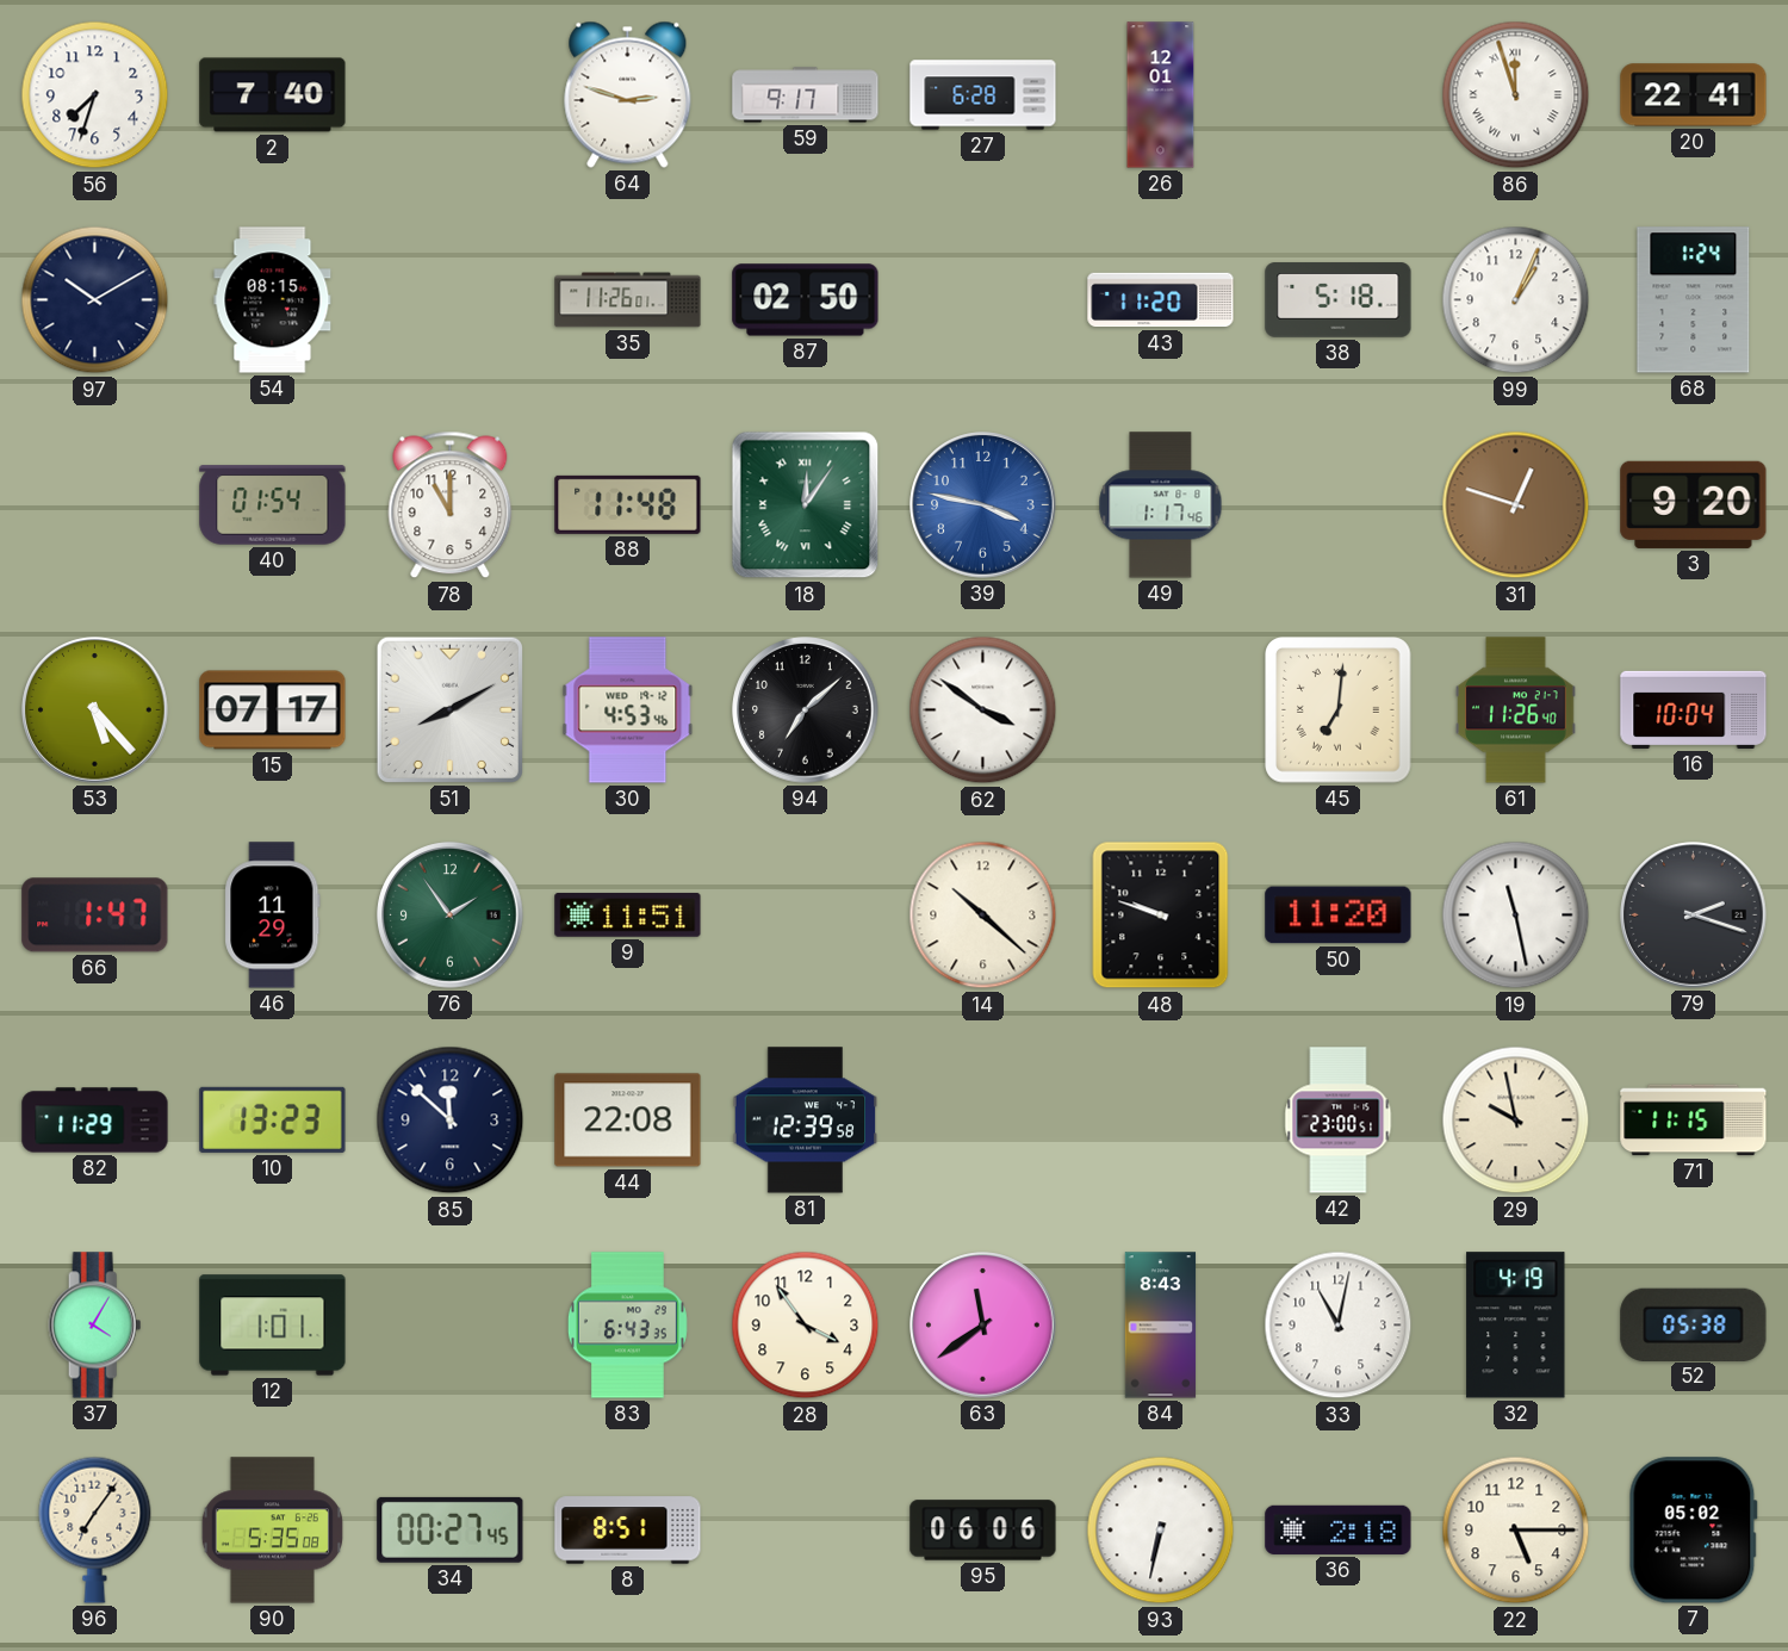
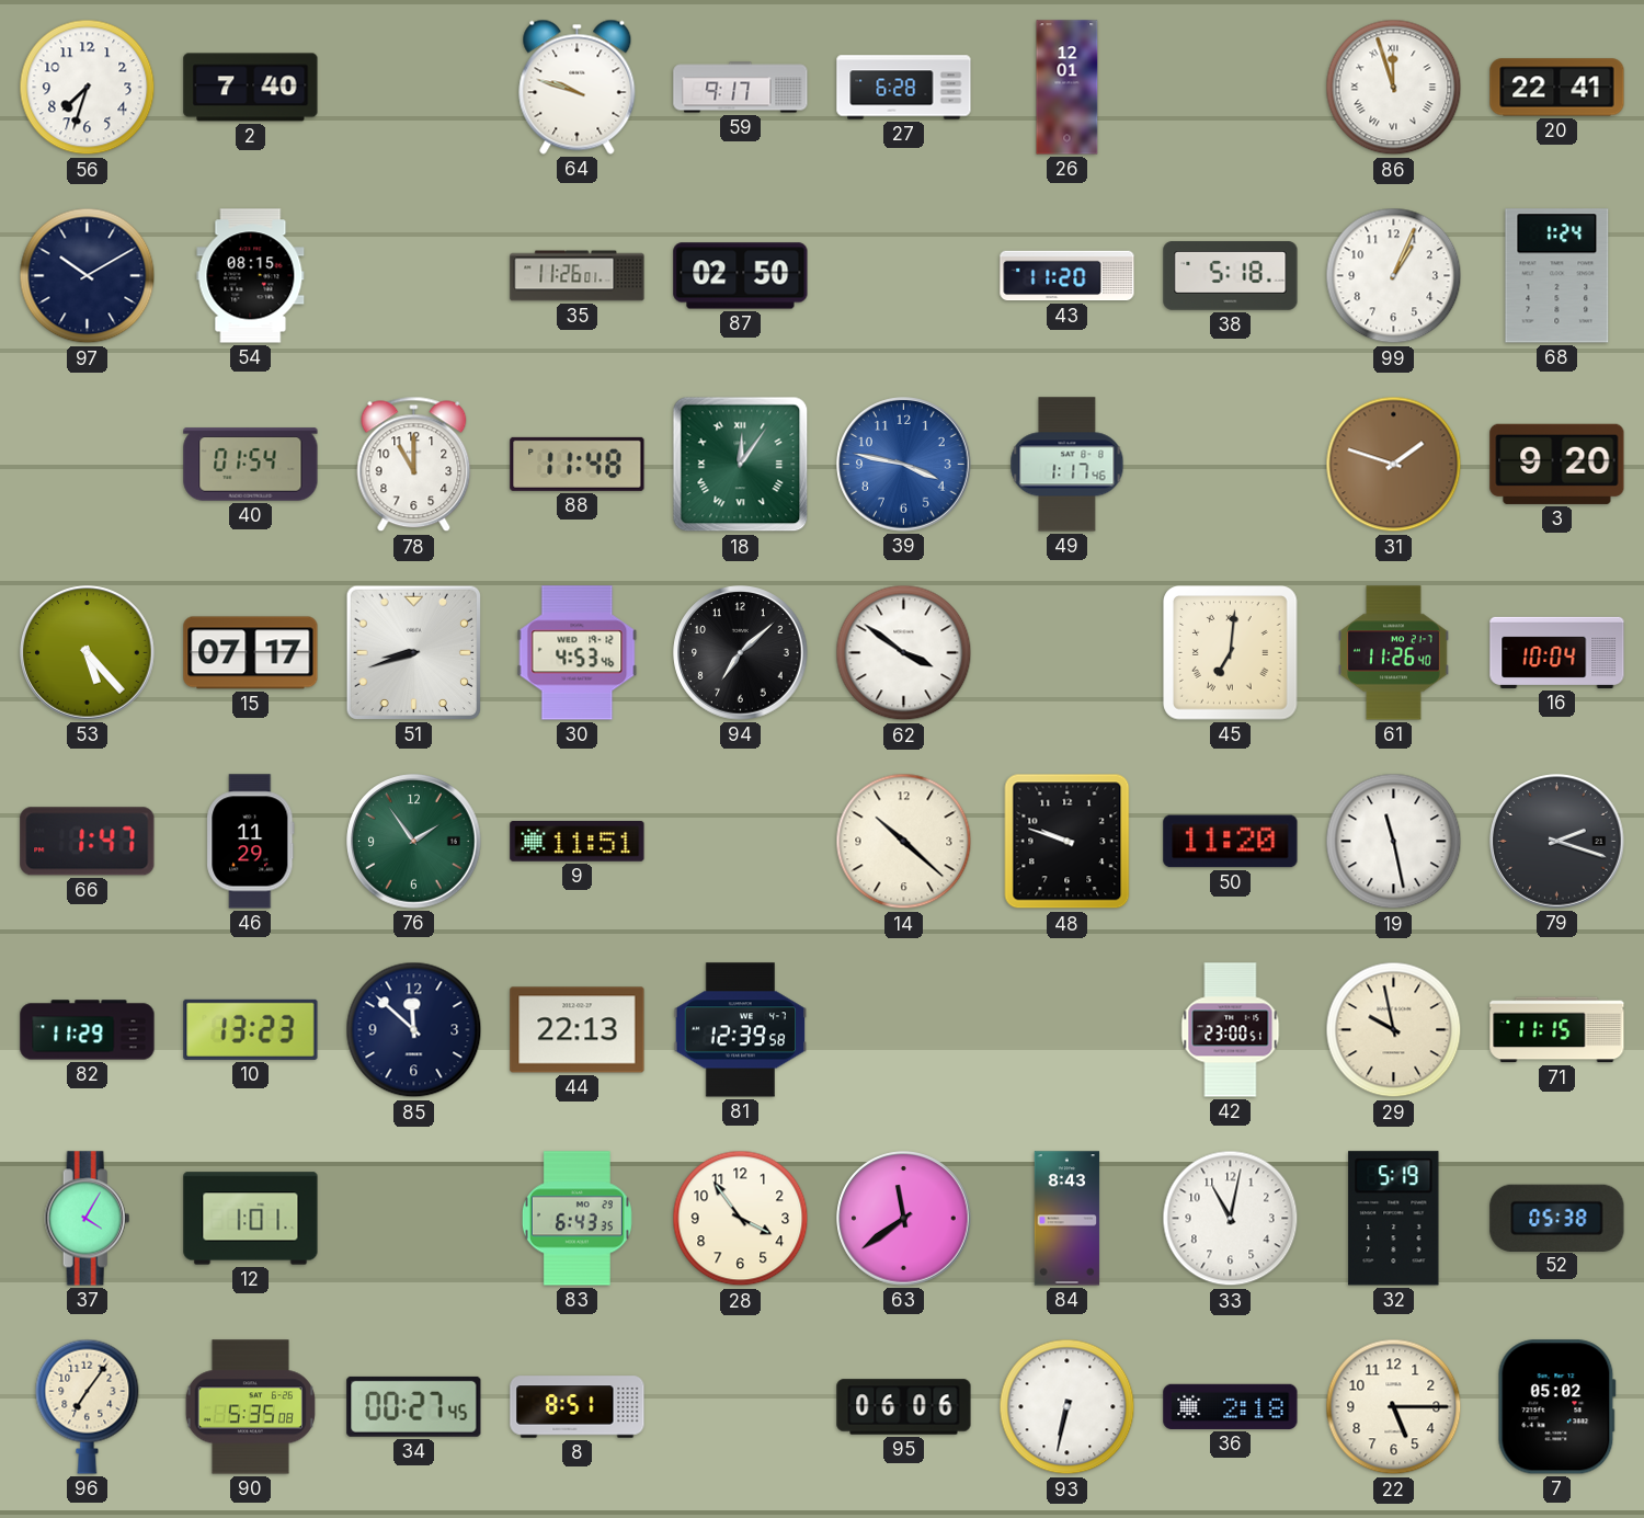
64: 2:48 -> 9:48
31: 12:48 -> 1:48
51: 8:10 -> 8:42
44: 22:08 -> 22:13
32: 4:19 -> 5:19
